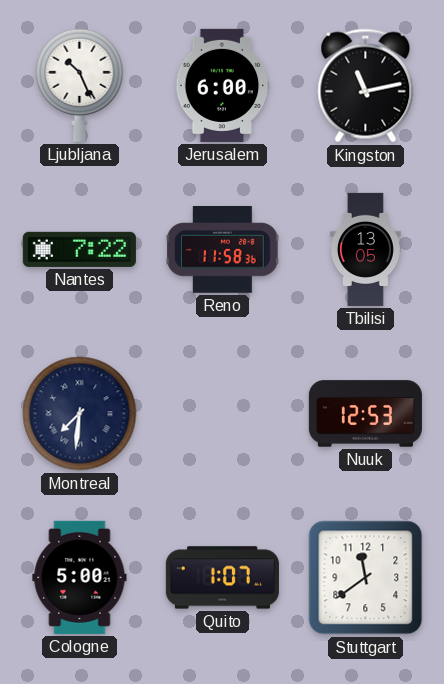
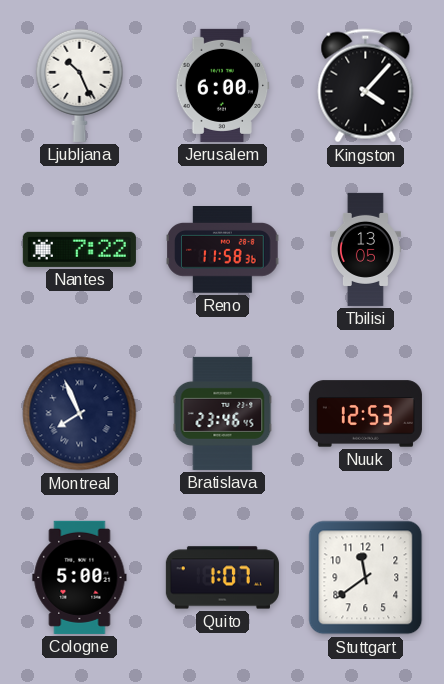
Kingston: 11:13 -> 4:07
Montreal: 7:31 -> 7:56
Bratislava: none -> 23:46
